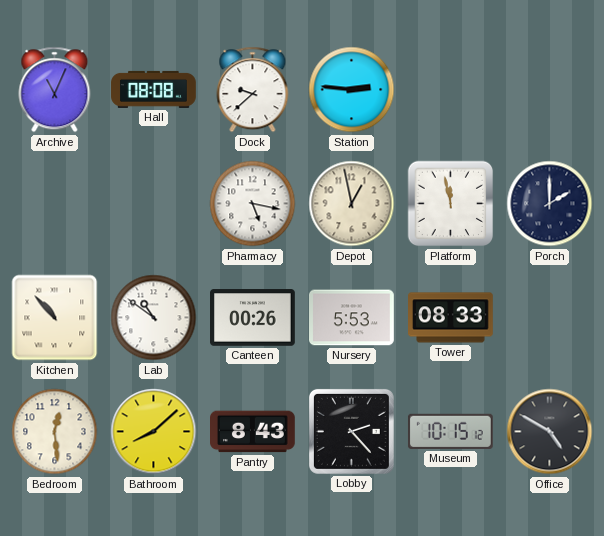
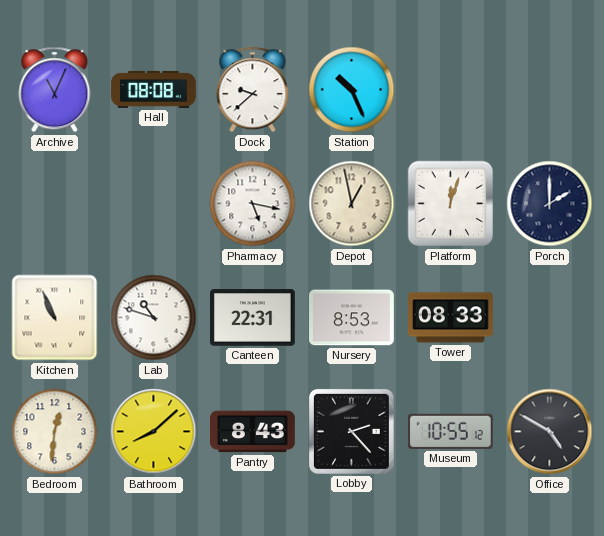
Station: 2:46 -> 10:26
Platform: 11:58 -> 12:03
Kitchen: 10:53 -> 10:56
Lab: 10:51 -> 10:48
Canteen: 00:26 -> 22:31
Nursery: 5:53 -> 8:53
Bedroom: 12:29 -> 12:31
Museum: 10:15 -> 10:55
